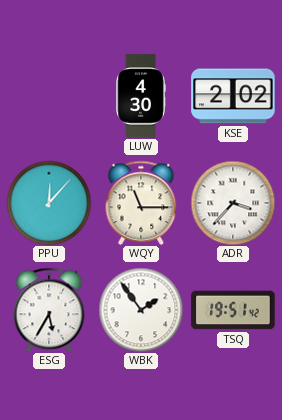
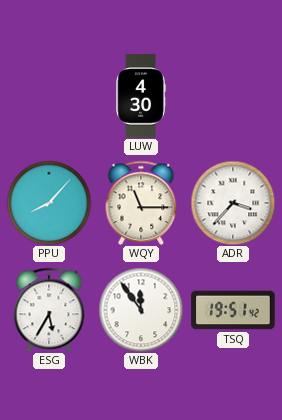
KSE: 2:02 -> none
PPU: 12:07 -> 8:07
WBK: 1:54 -> 11:54
